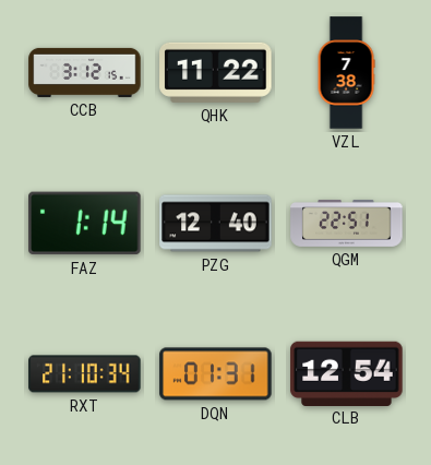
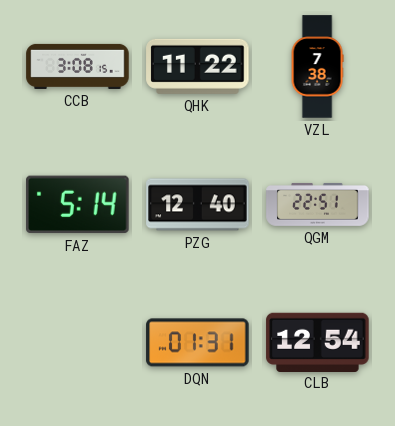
CCB: 3:12 -> 3:08
FAZ: 1:14 -> 5:14
RXT: 21:10 -> none
